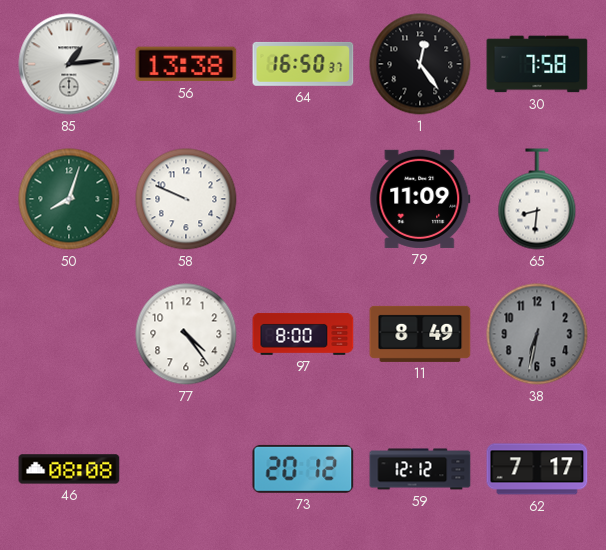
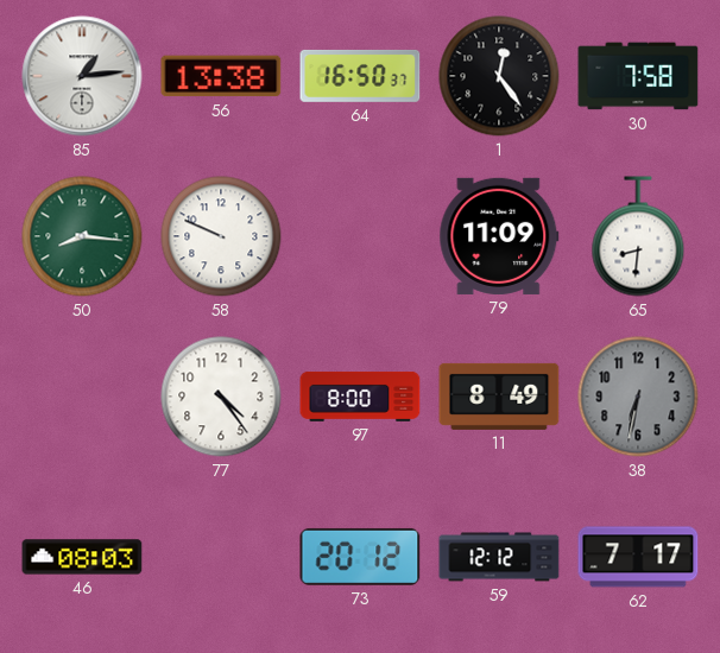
50: 8:03 -> 8:16
46: 08:08 -> 08:03
